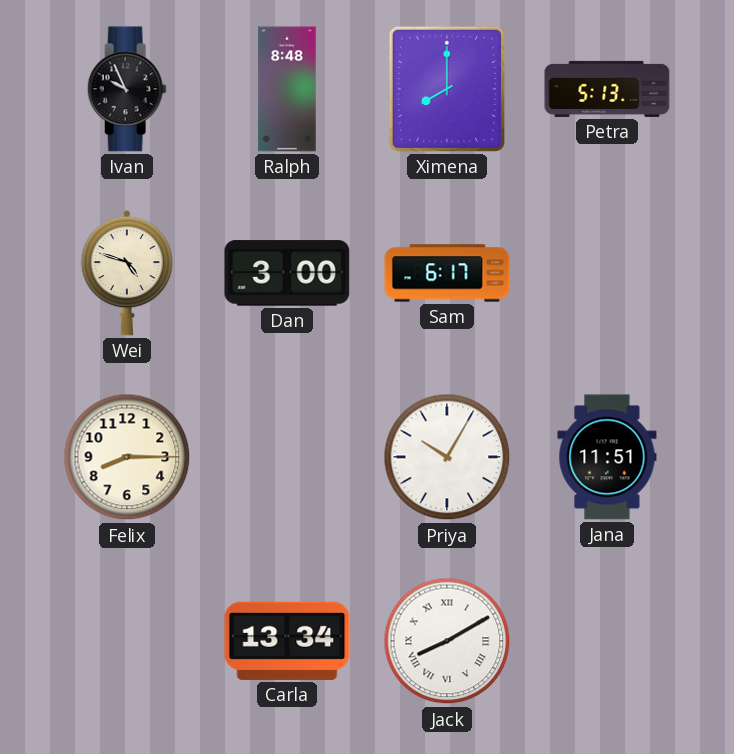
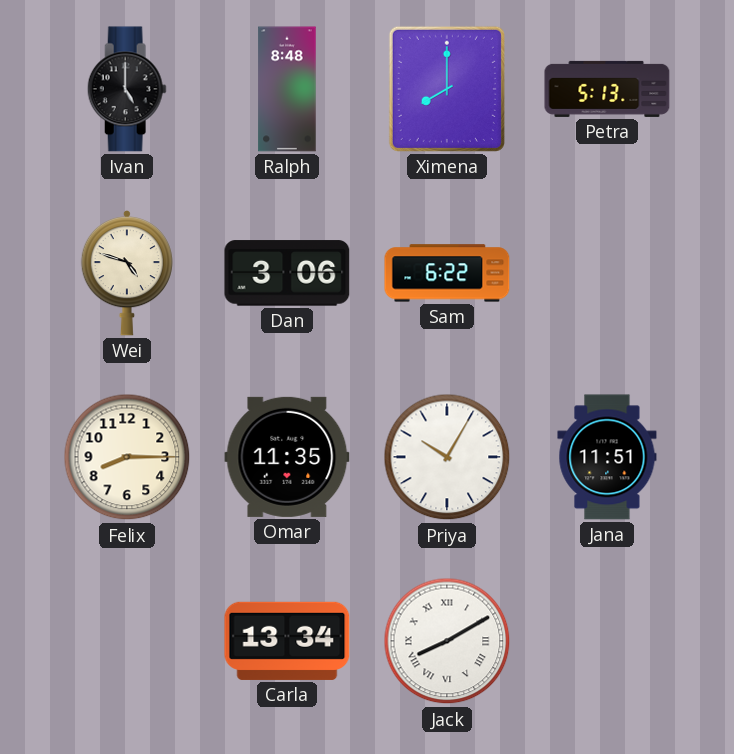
Ivan: 9:56 -> 5:00
Dan: 3:00 -> 3:06
Sam: 6:17 -> 6:22
Omar: none -> 11:35
